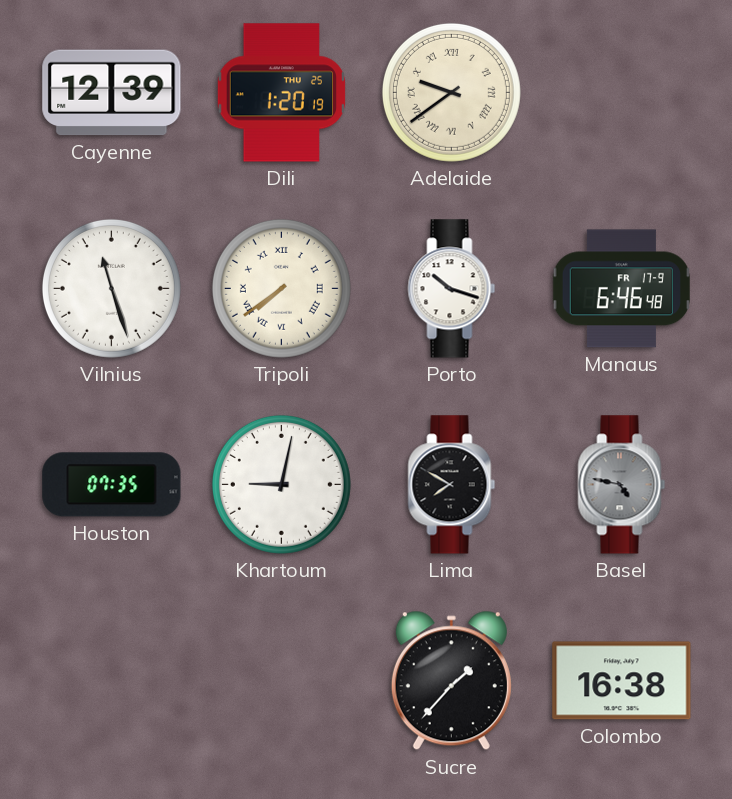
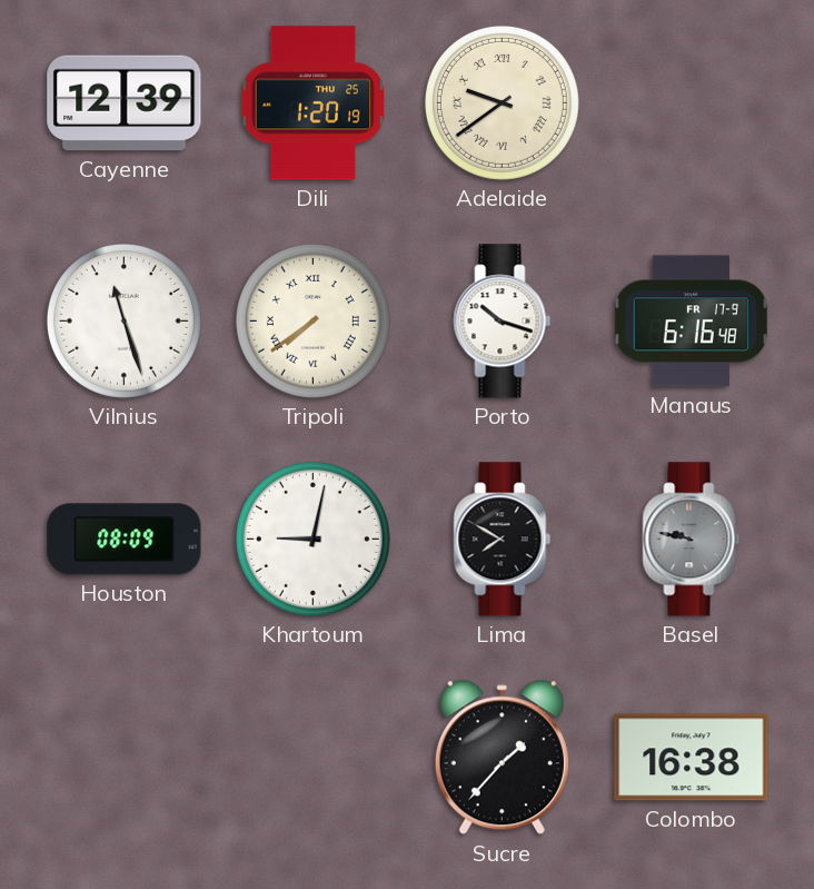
Manaus: 6:46 -> 6:16
Houston: 07:35 -> 08:09
Basel: 4:47 -> 9:47
